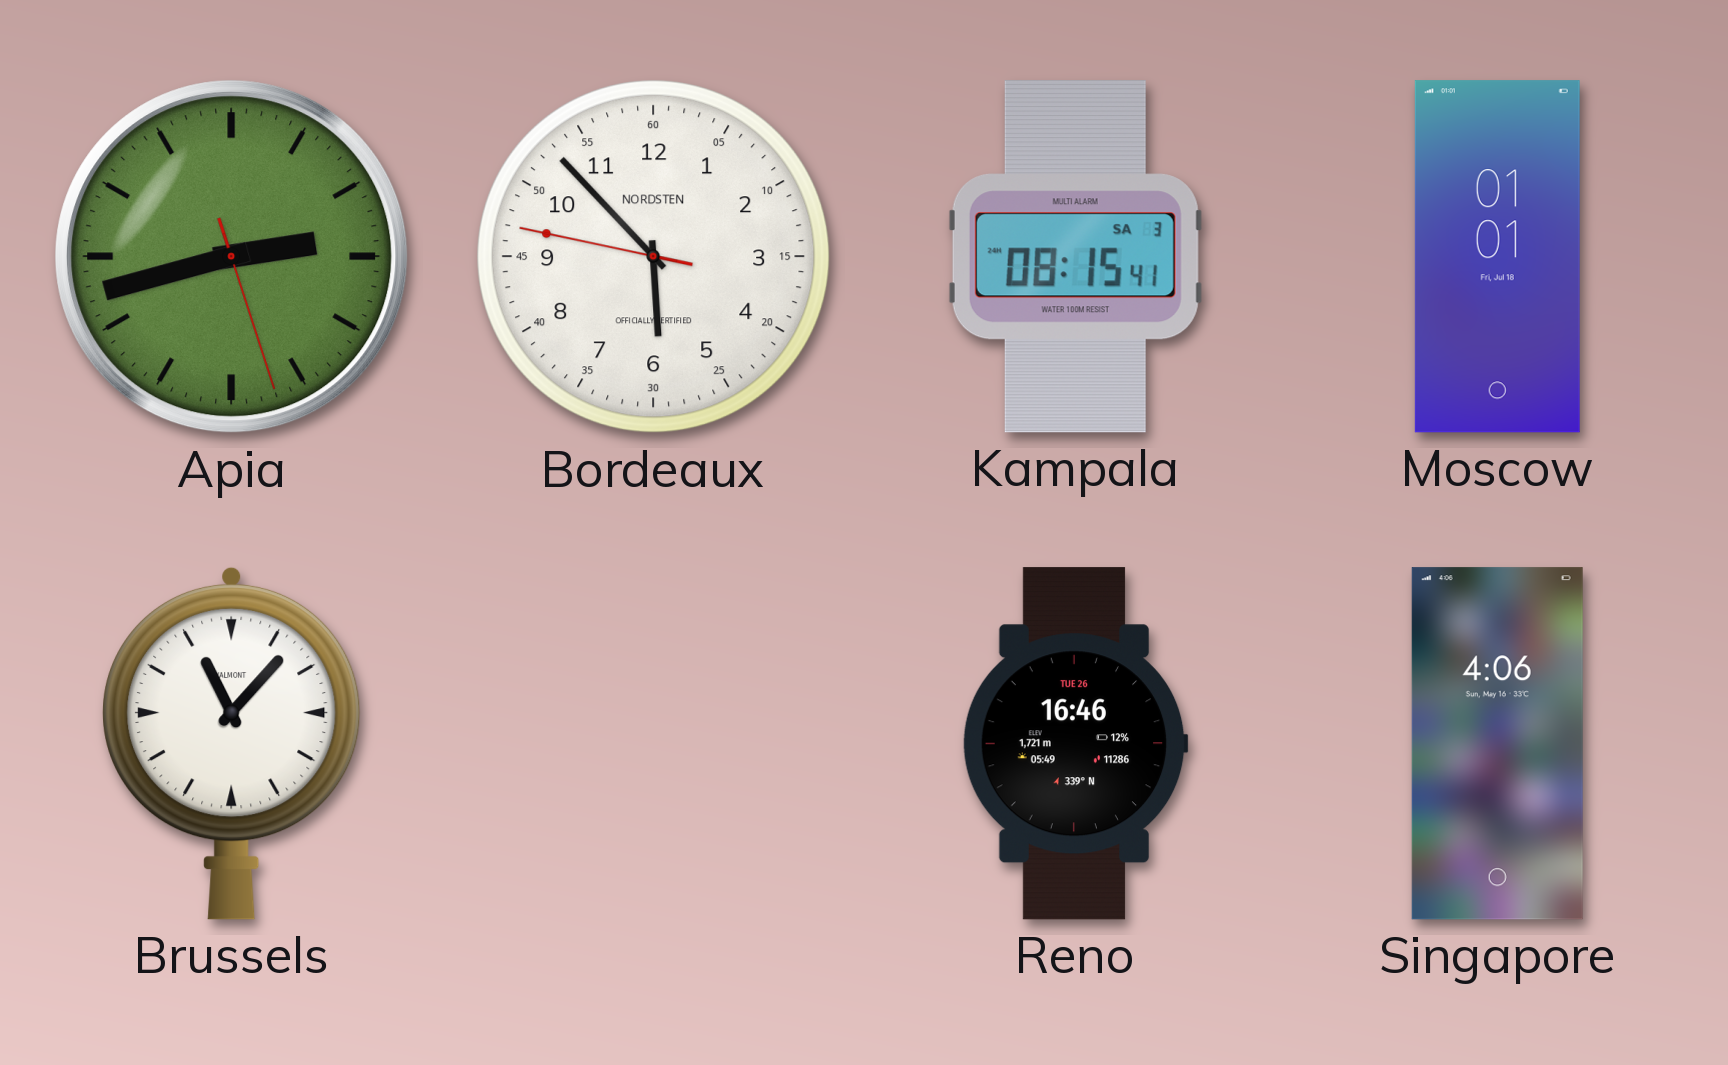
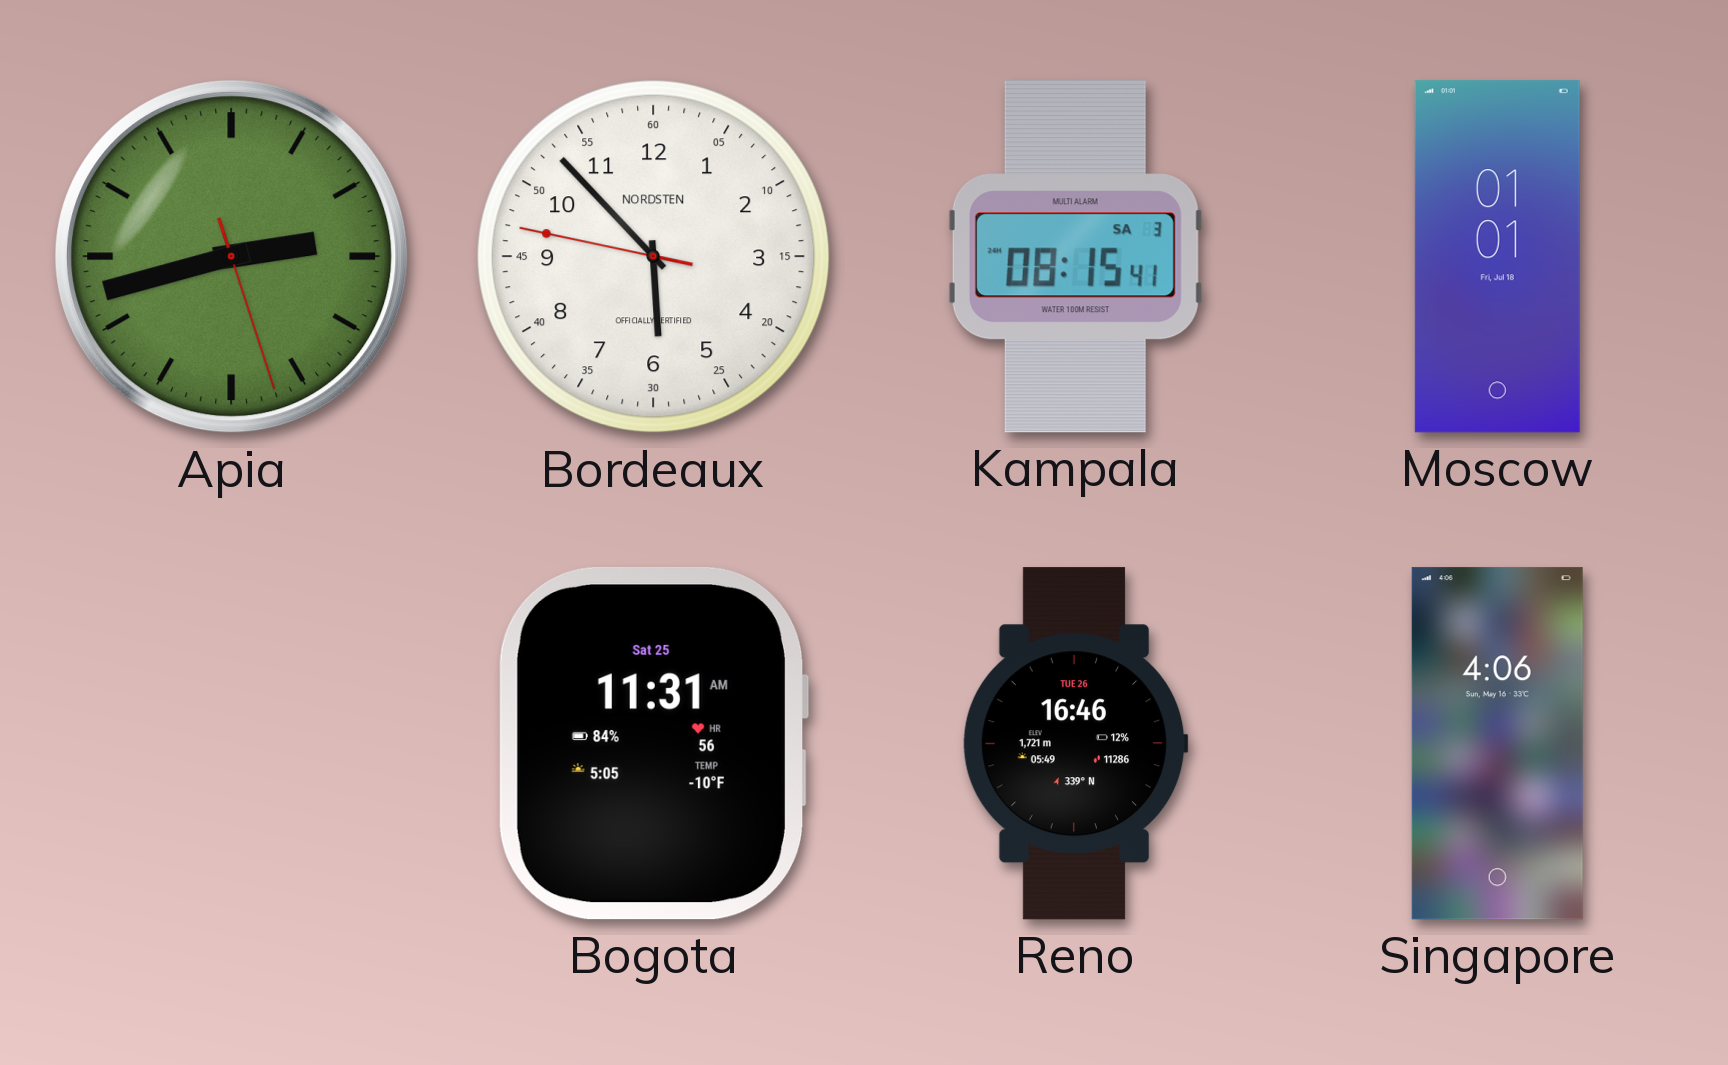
Brussels: 11:07 -> none
Bogota: none -> 11:31
